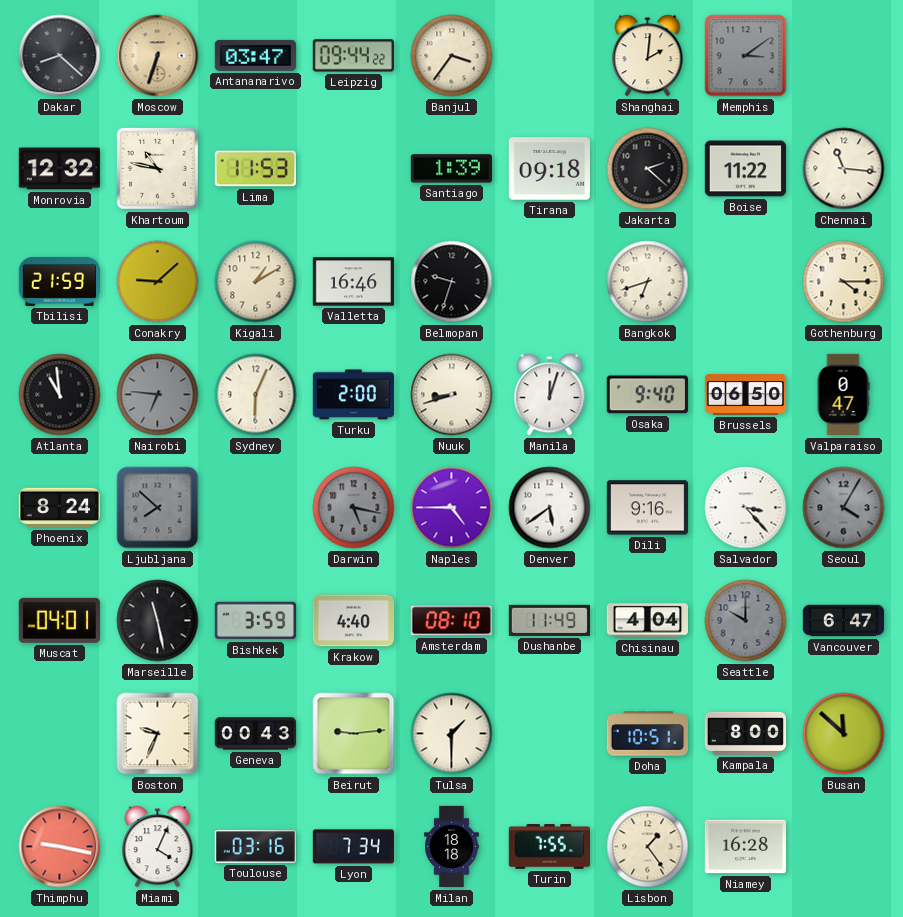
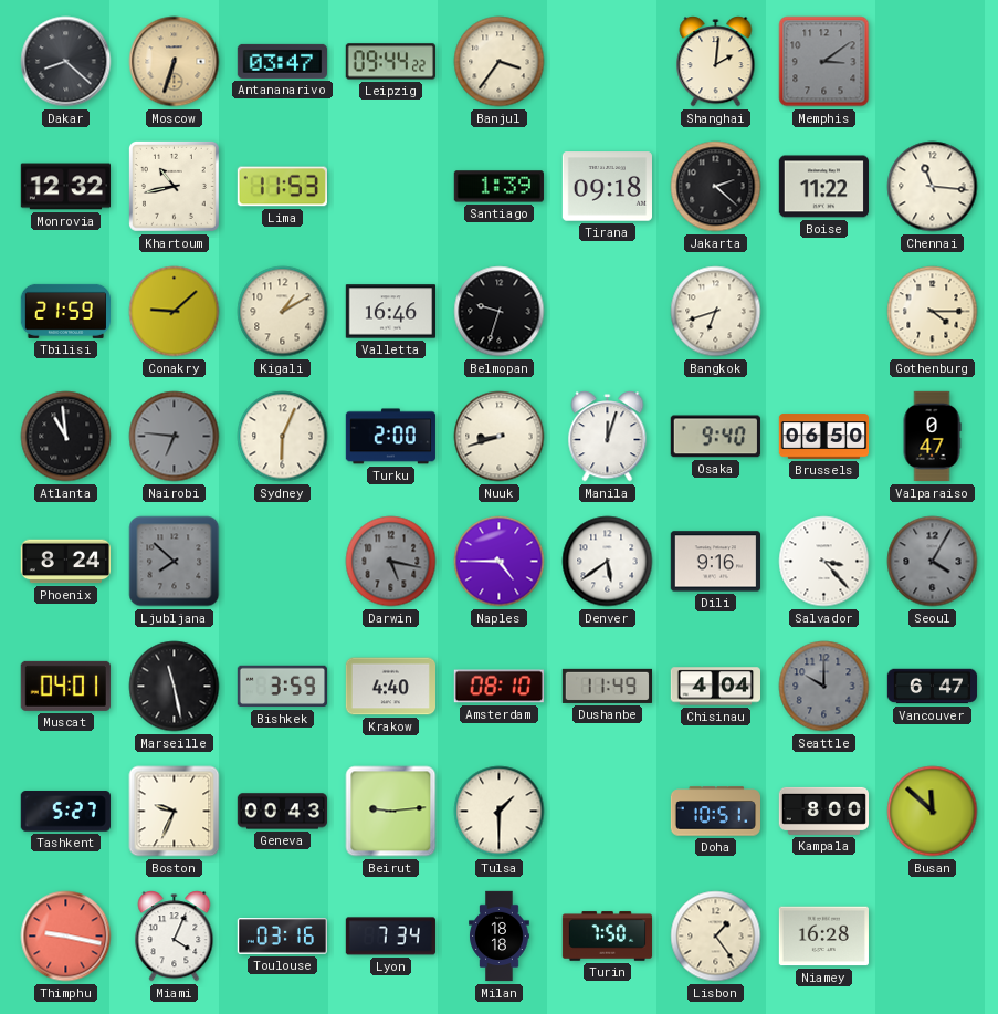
Khartoum: 10:47 -> 10:43
Tashkent: none -> 5:27
Turin: 7:55 -> 7:50
